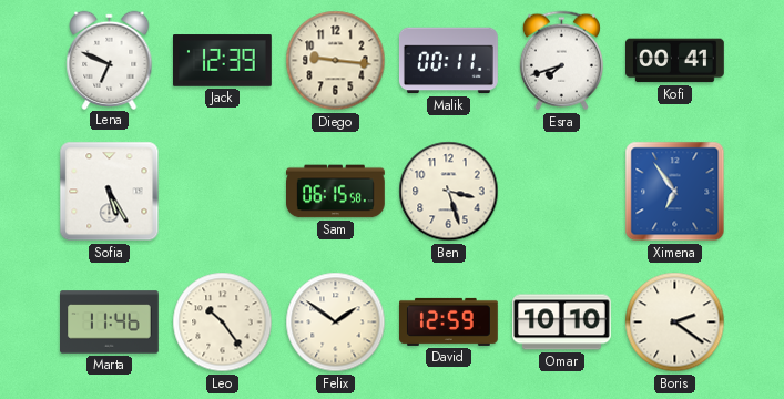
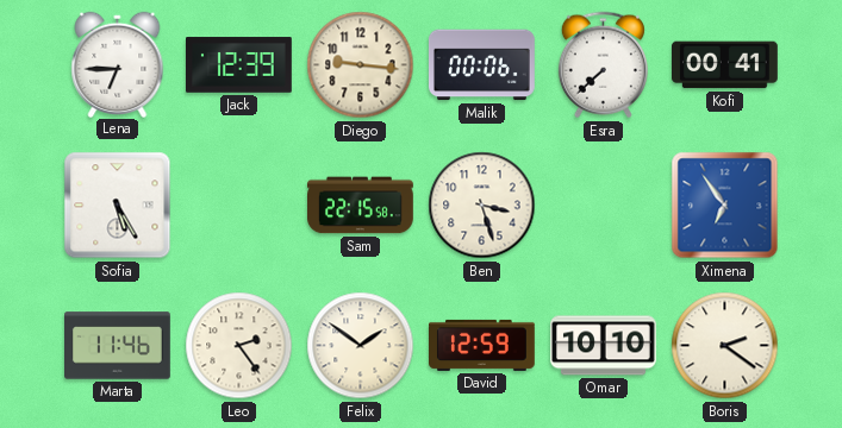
Lena: 6:49 -> 6:45
Malik: 00:11 -> 00:06
Esra: 7:42 -> 7:38
Sam: 06:15 -> 22:15
Leo: 10:24 -> 2:24
